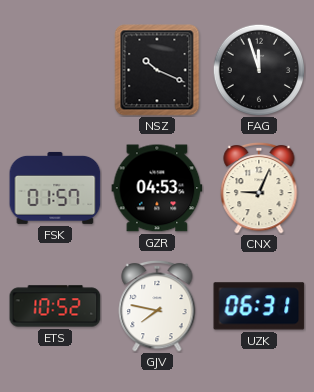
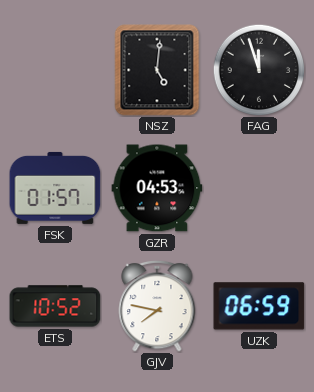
NSZ: 10:19 -> 5:01
CNX: 9:04 -> none
UZK: 06:31 -> 06:59
